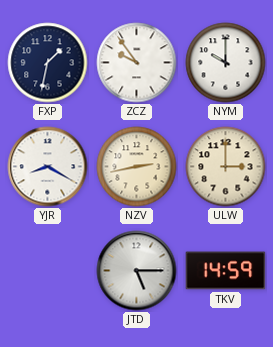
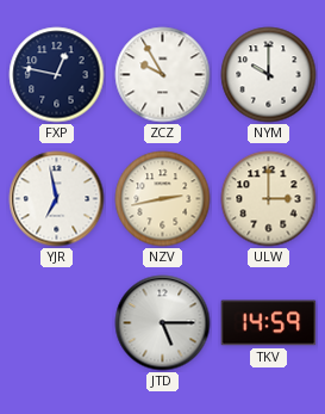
FXP: 1:32 -> 12:47
ZCZ: 9:54 -> 9:55
YJR: 8:20 -> 6:58
